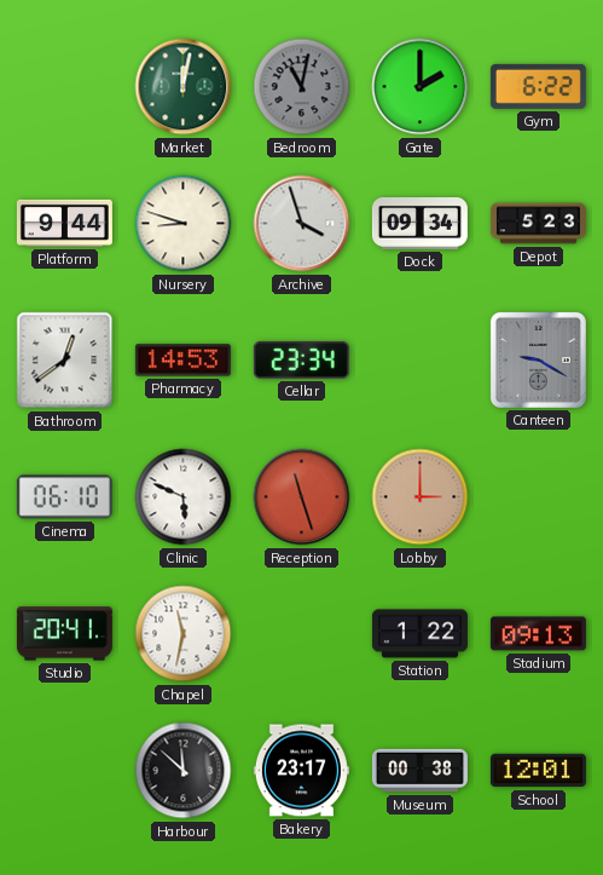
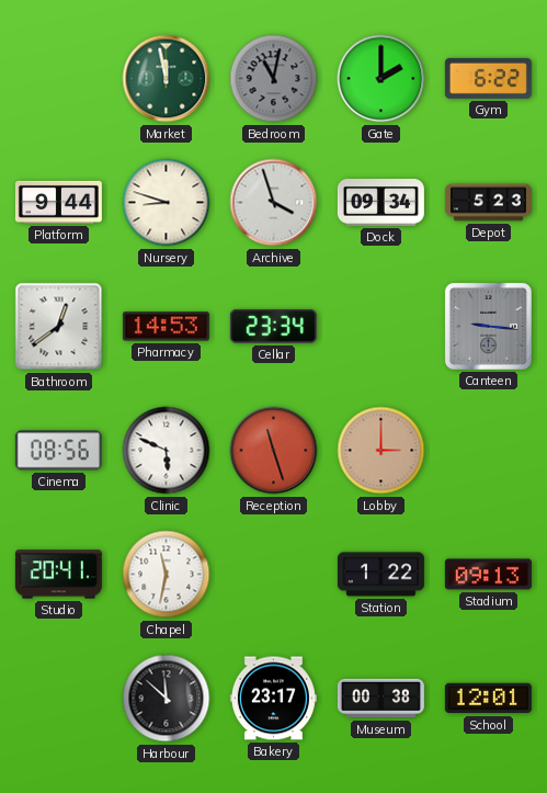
Market: 12:02 -> 11:58
Canteen: 9:20 -> 9:16
Cinema: 06:10 -> 08:56
